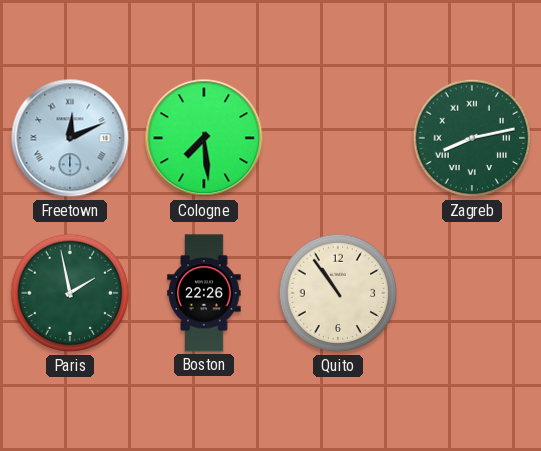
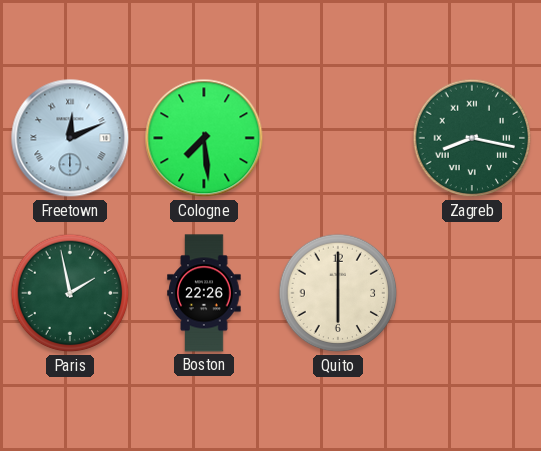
Zagreb: 8:13 -> 8:17
Quito: 10:54 -> 6:00
